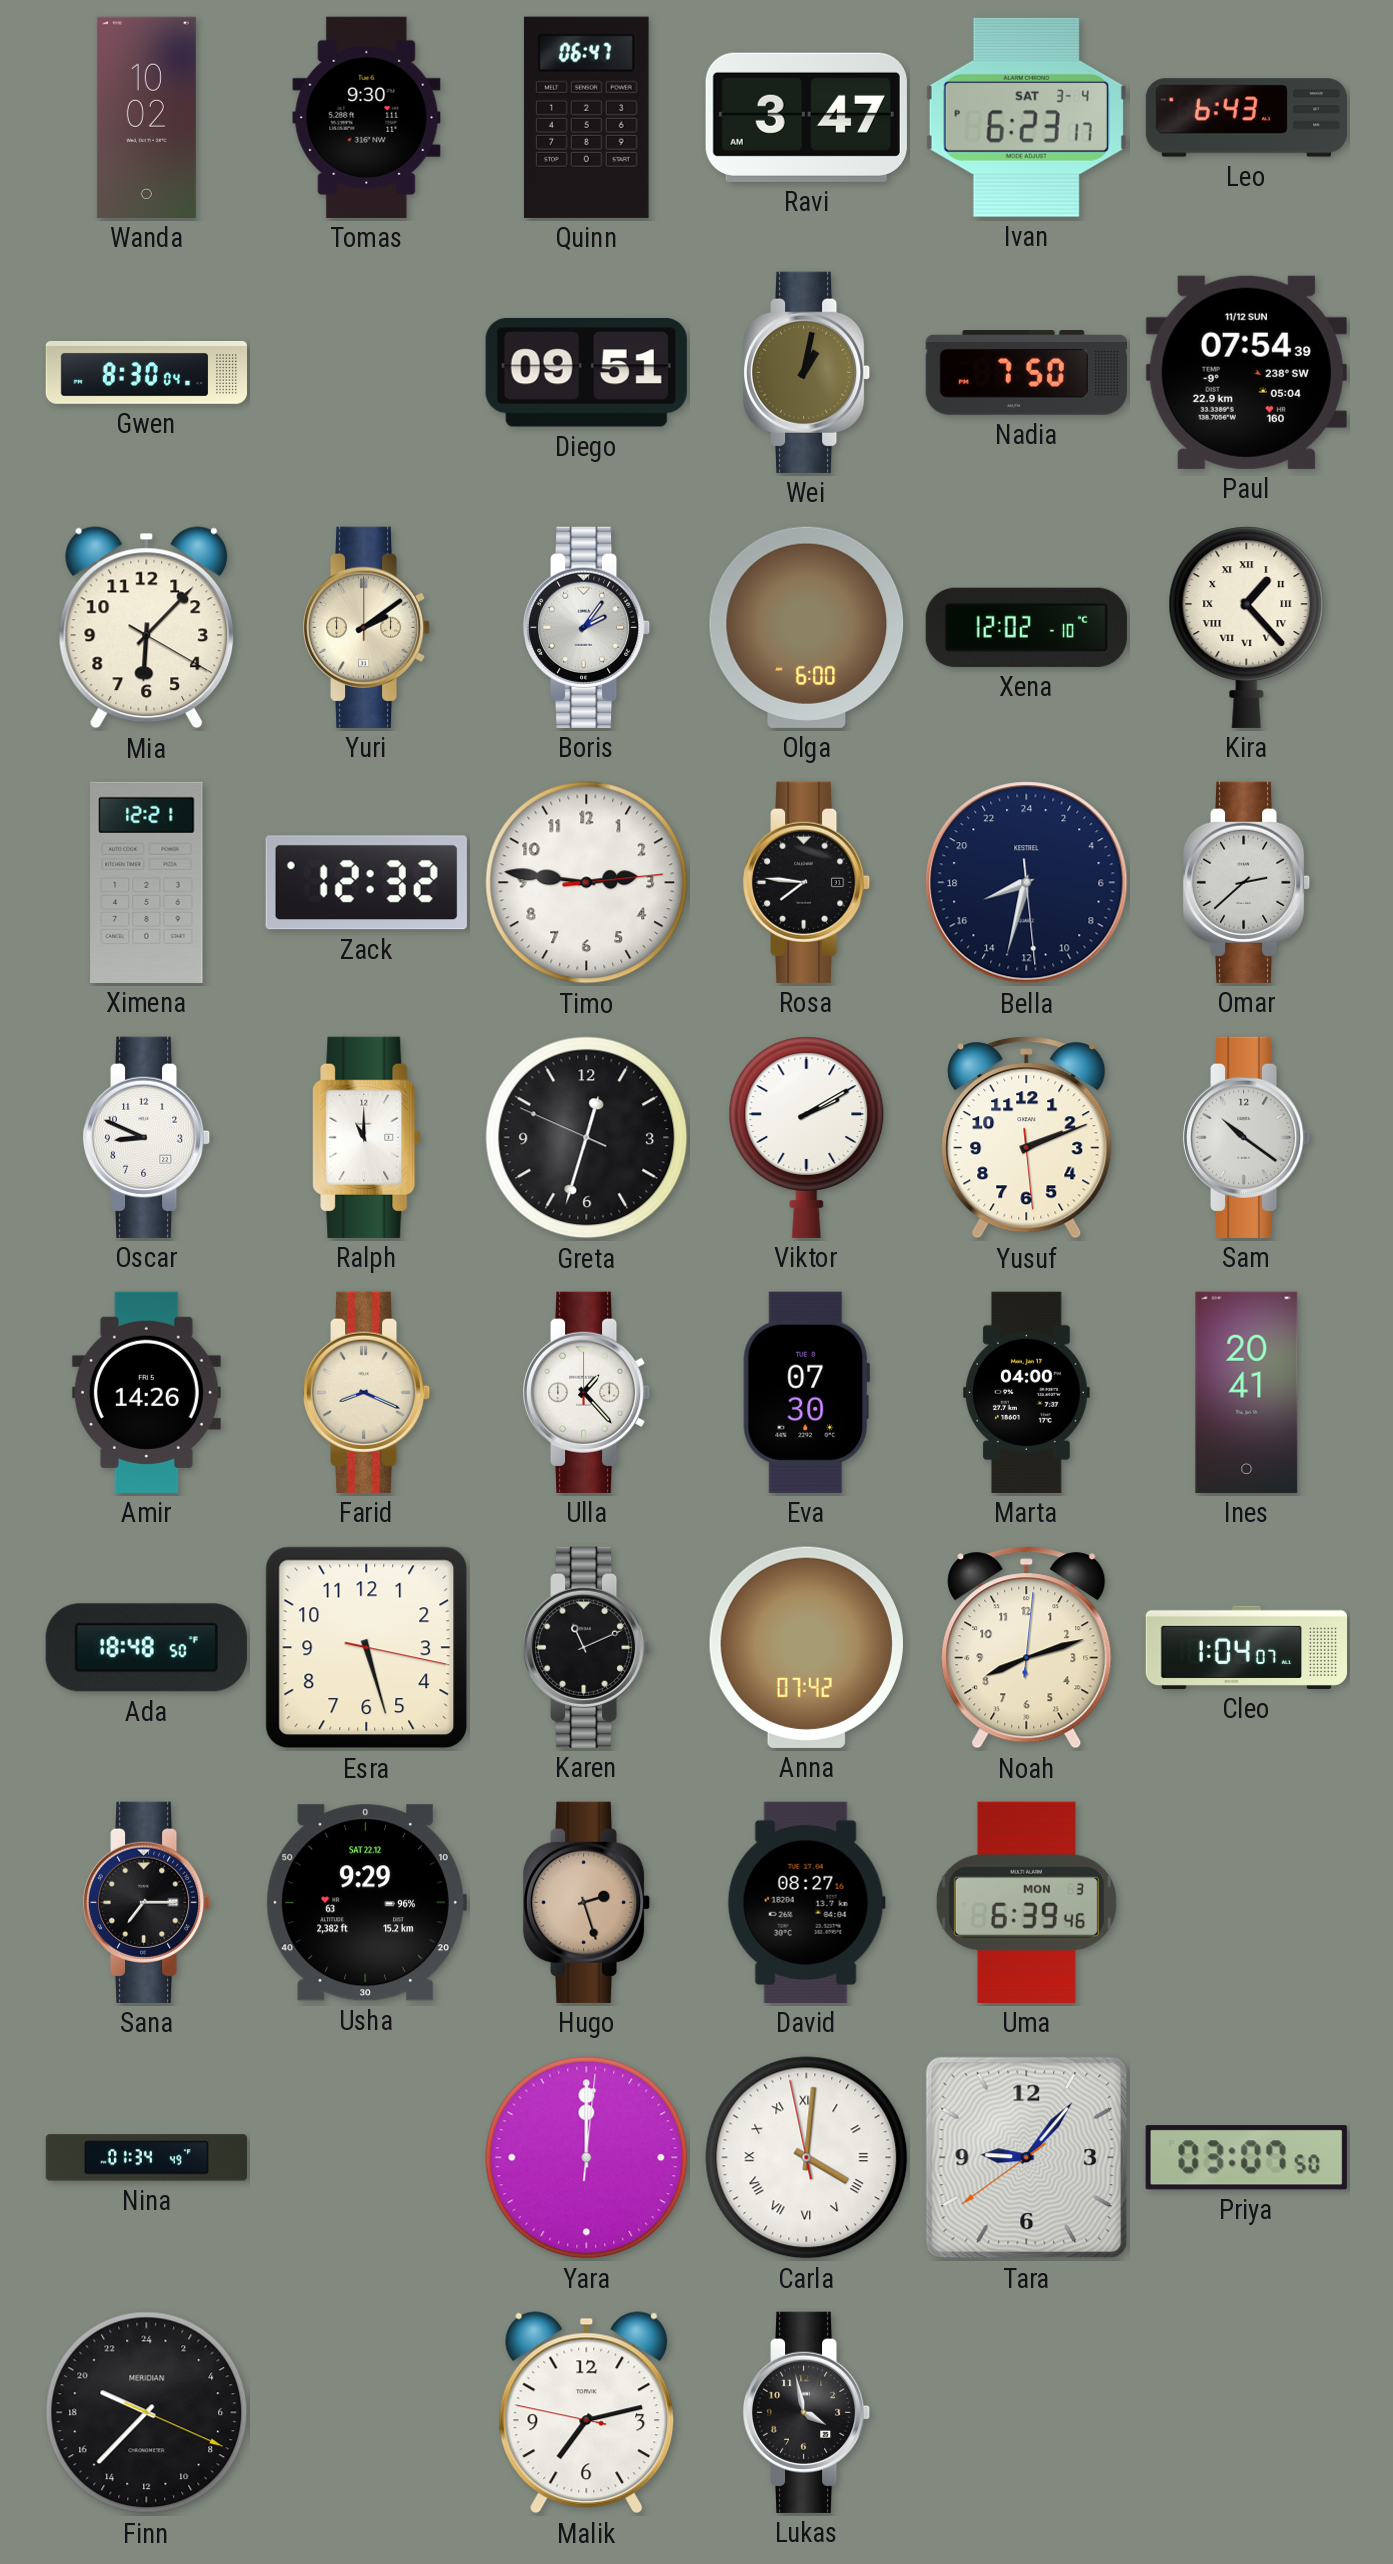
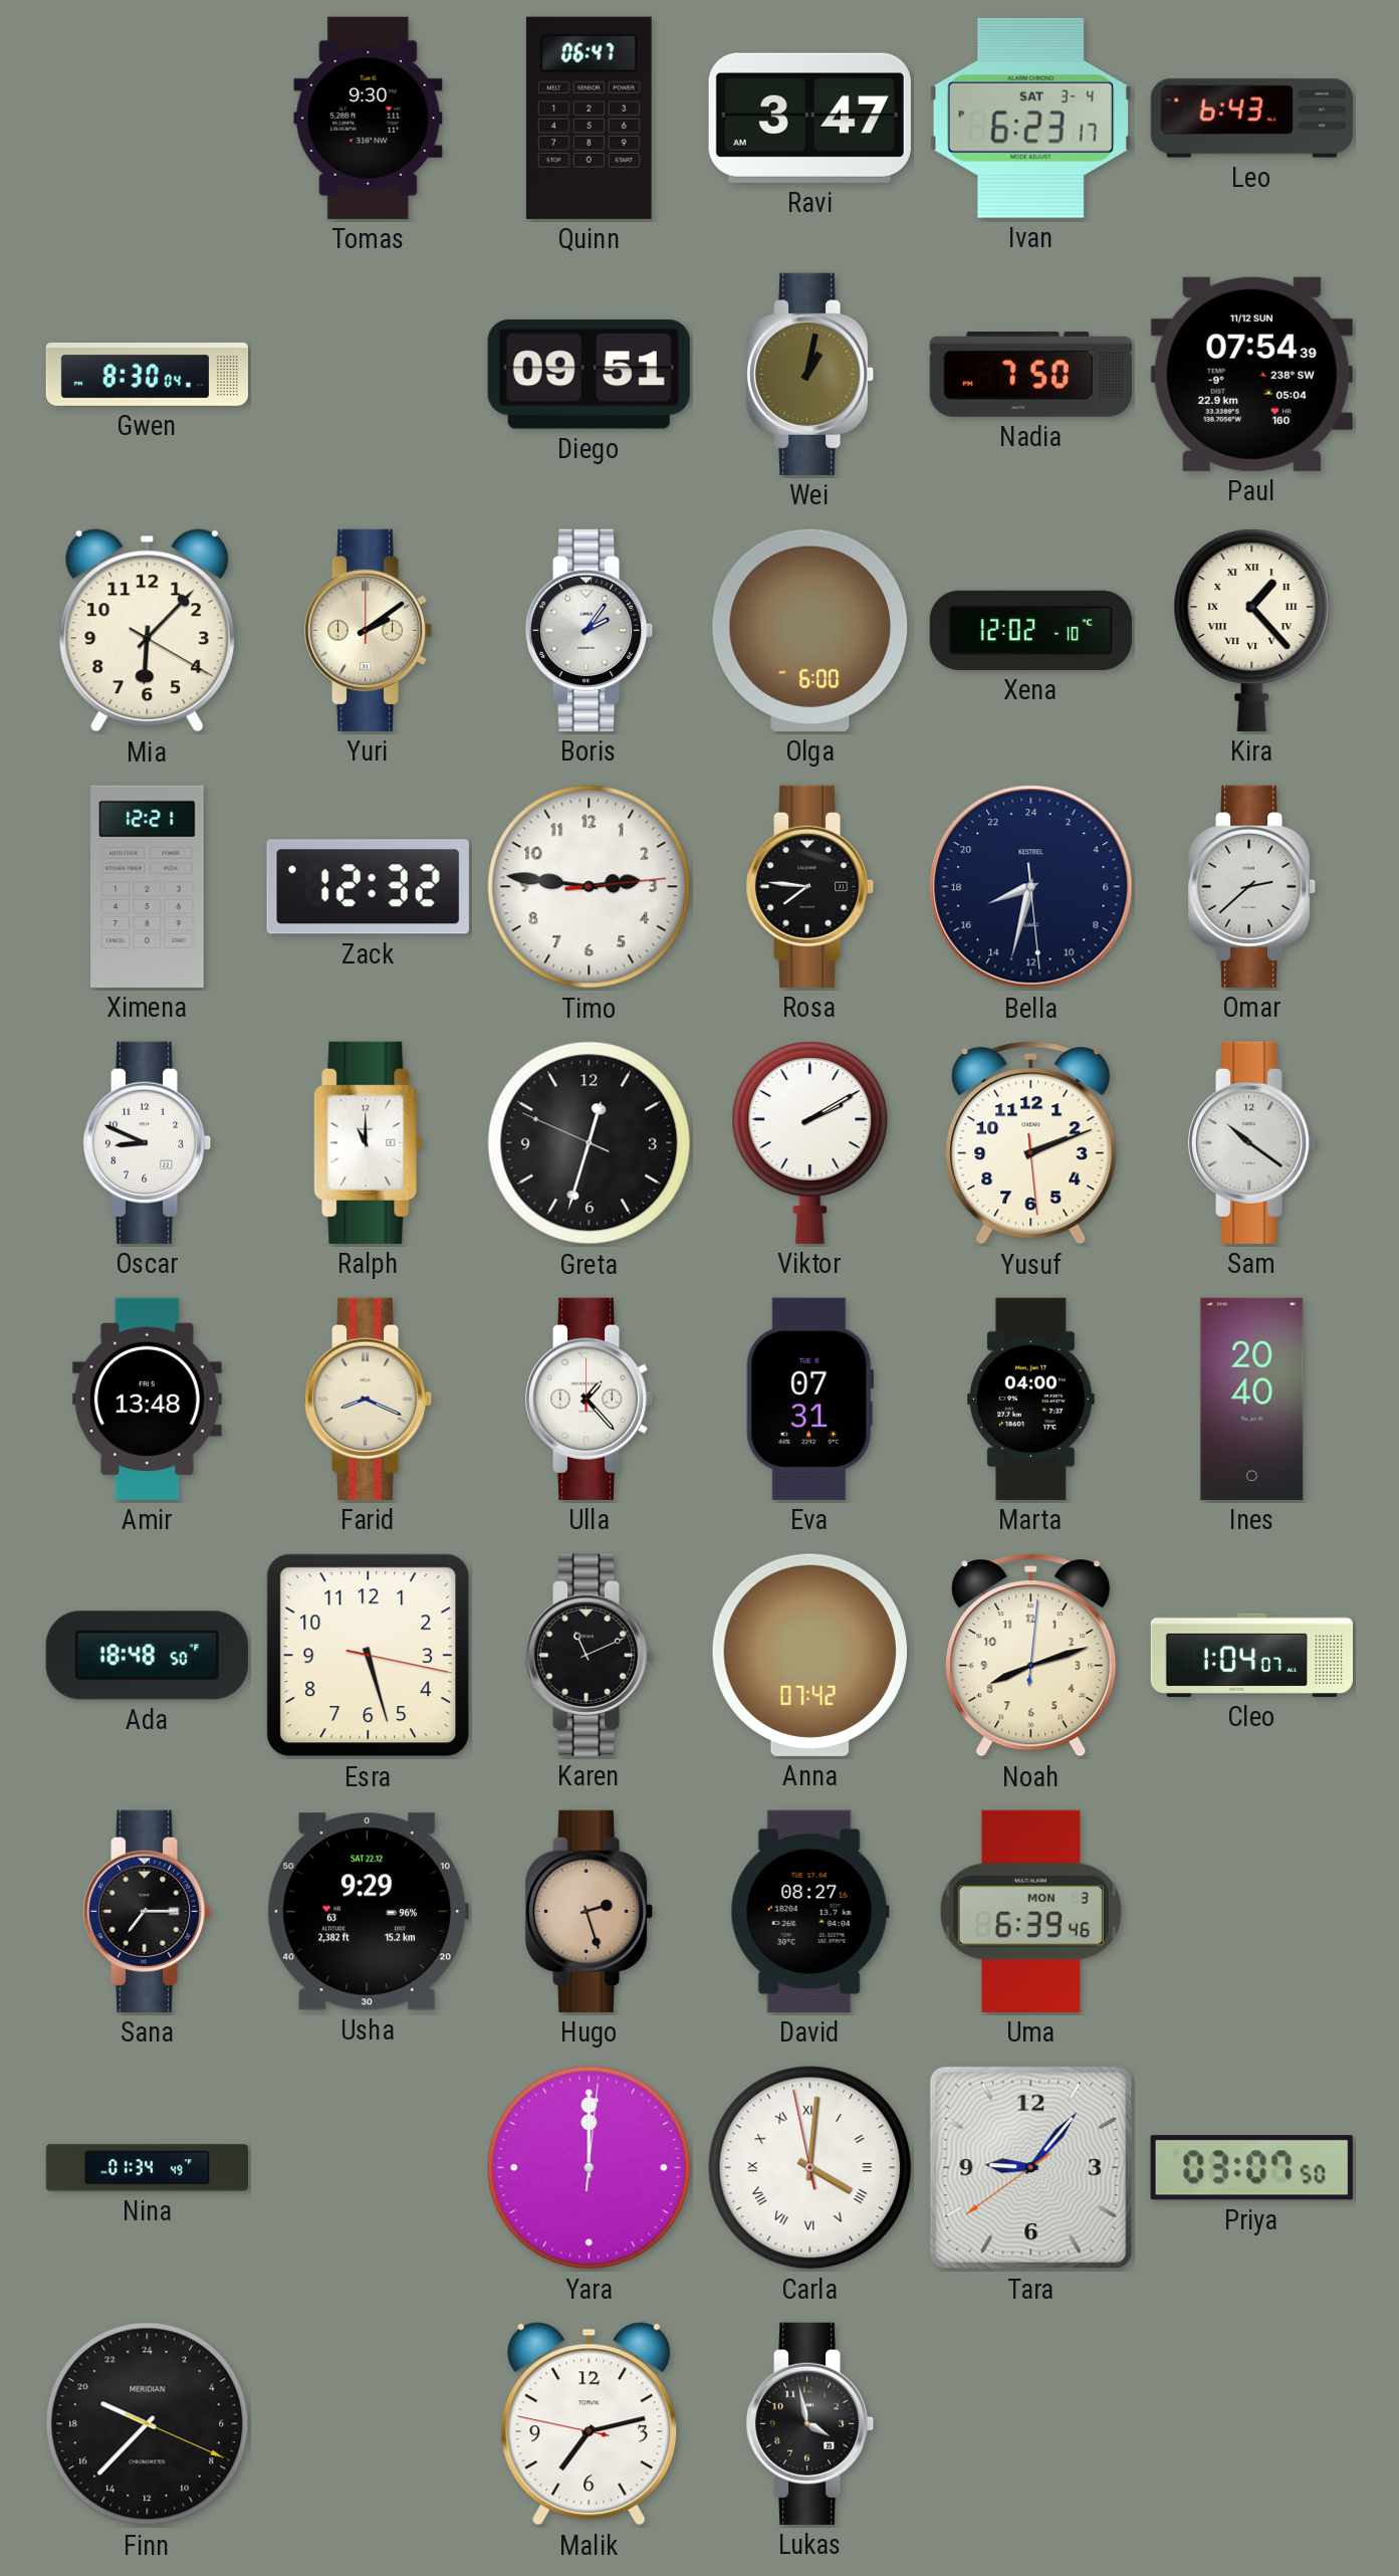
Wanda: 10:02 -> none
Amir: 14:26 -> 13:48
Eva: 07:30 -> 07:31
Ines: 20:41 -> 20:40
